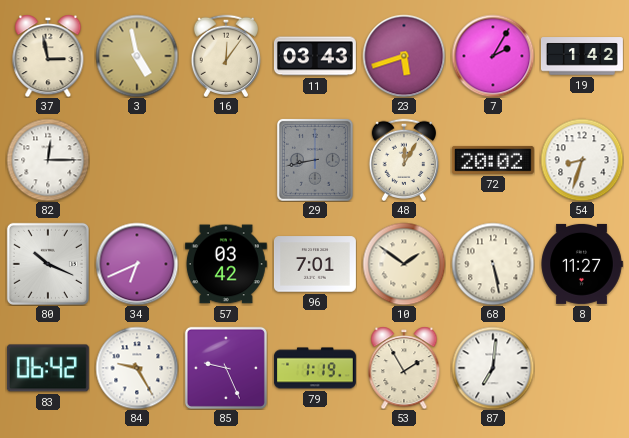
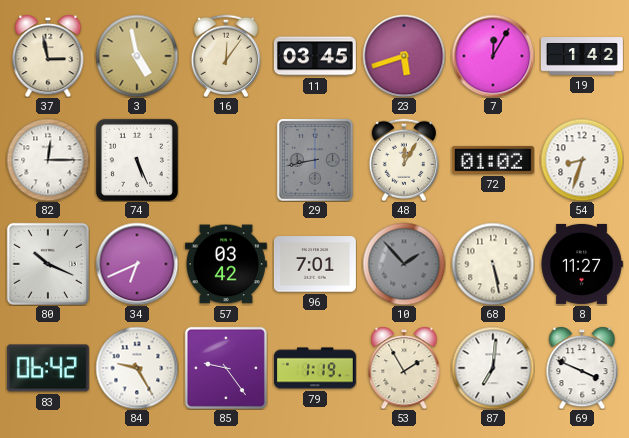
11: 03:43 -> 03:45
7: 2:05 -> 12:05
74: none -> 5:26
72: 20:02 -> 01:02
10: 1:51 -> 1:53
10 dial: cream -> grey
85: 9:26 -> 9:24
69: none -> 3:49
